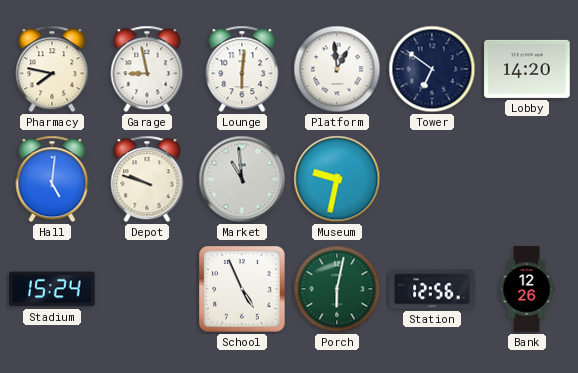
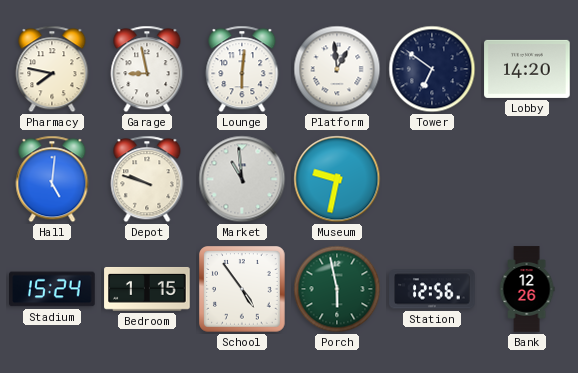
Bedroom: none -> 1:15
School: 4:56 -> 4:54
Porch: 6:02 -> 5:58
